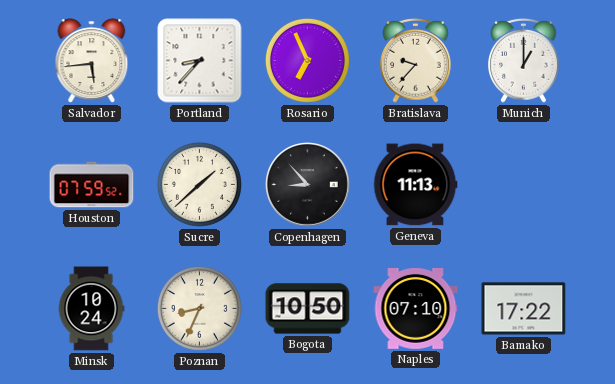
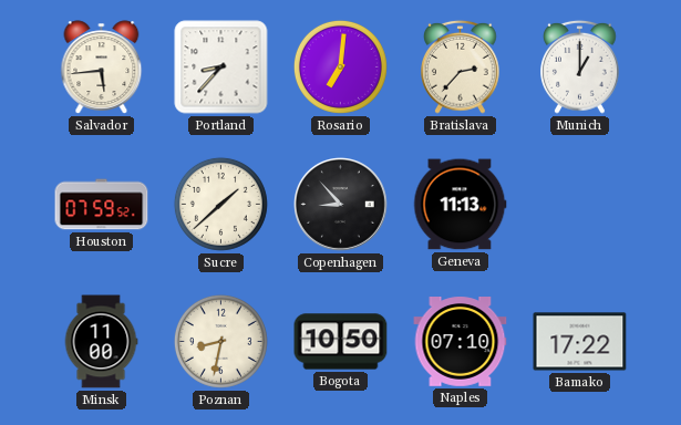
Rosario: 6:56 -> 7:01
Bratislava: 9:37 -> 2:37
Minsk: 10:24 -> 11:00
Poznan: 8:34 -> 8:32
